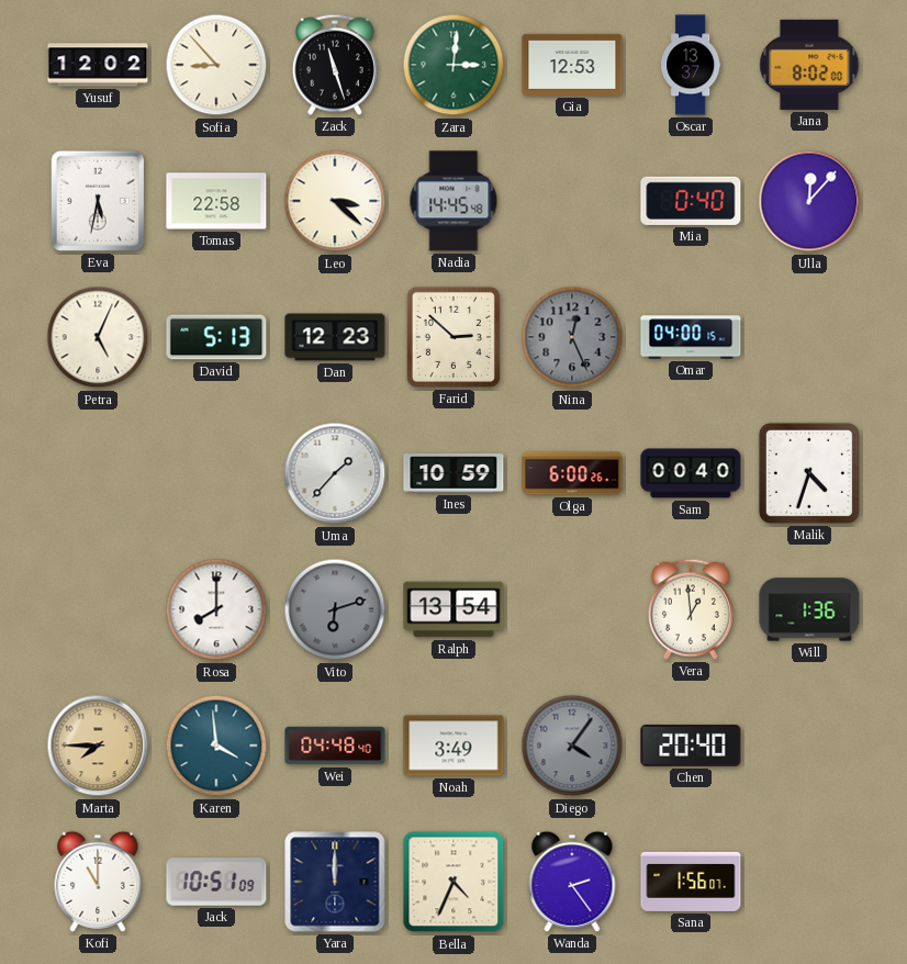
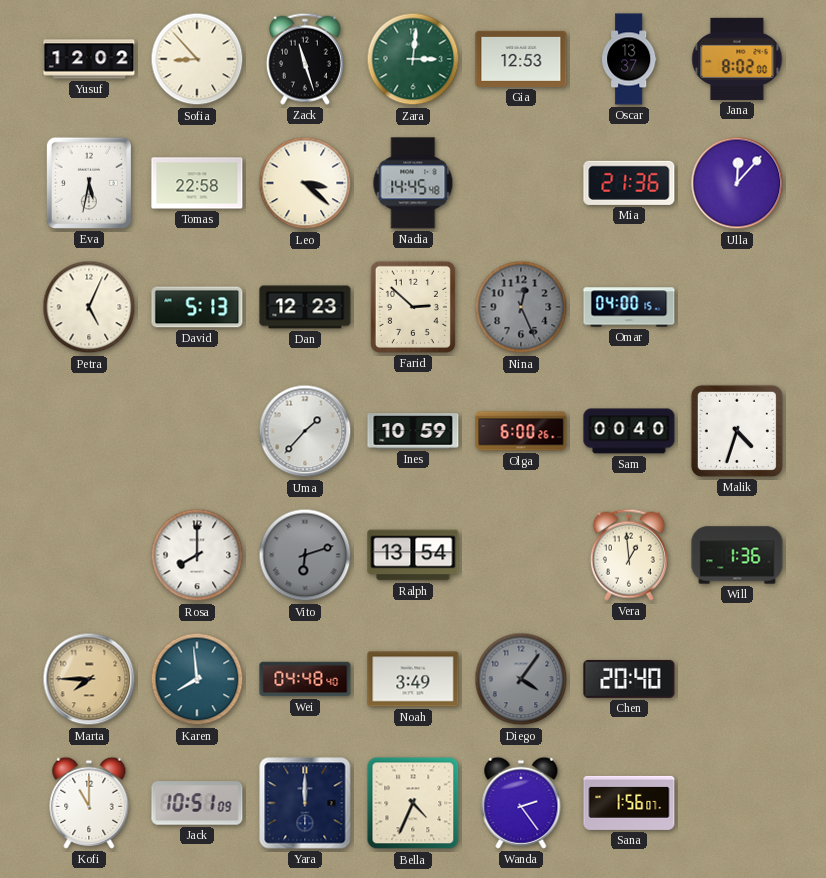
Mia: 0:40 -> 21:36
Karen: 3:59 -> 7:59
